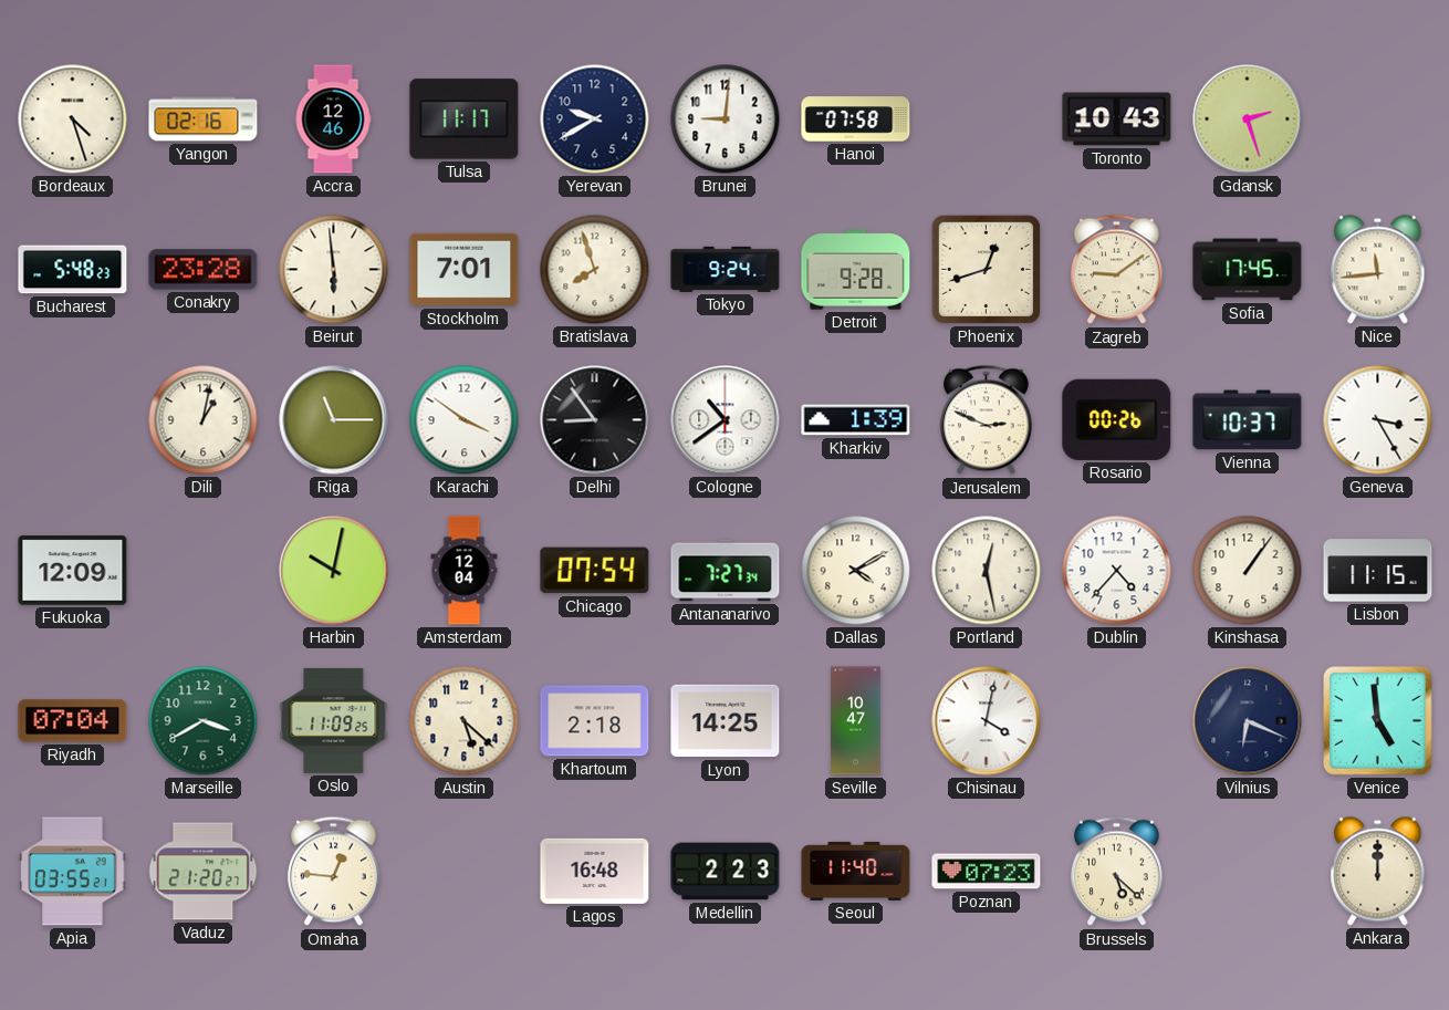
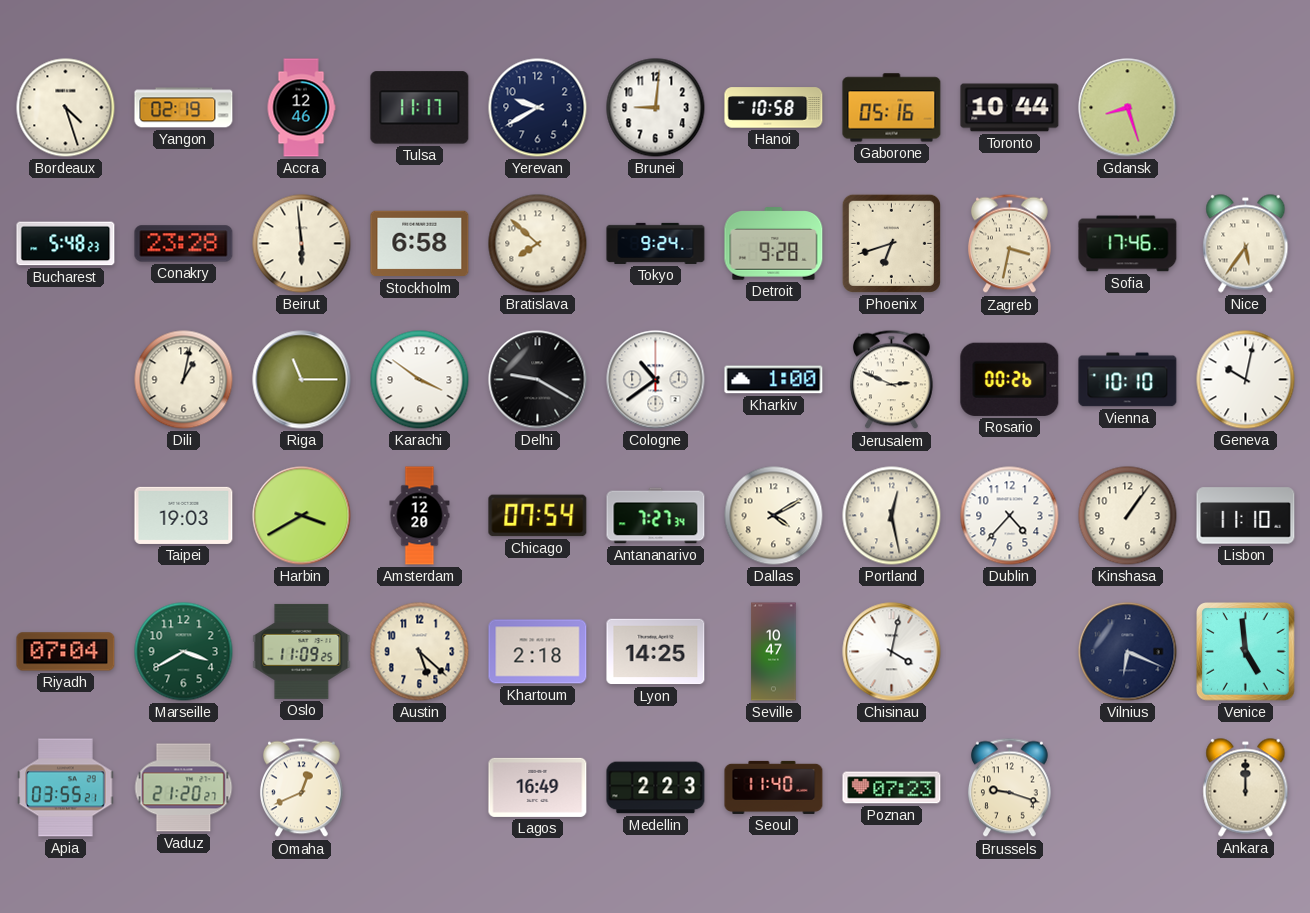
Yangon: 02:16 -> 02:19
Hanoi: 07:58 -> 10:58
Gaborone: none -> 05:16
Toronto: 10:43 -> 10:44
Gdansk: 2:27 -> 8:27
Stockholm: 7:01 -> 6:58
Bratislava: 7:57 -> 7:52
Phoenix: 12:42 -> 6:42
Zagreb: 9:09 -> 3:32
Sofia: 17:45 -> 17:46
Nice: 11:44 -> 5:36
Delhi: 8:54 -> 9:20
Kharkiv: 1:39 -> 1:00
Vienna: 10:37 -> 10:10
Geneva: 3:25 -> 10:02
Fukuoka: 12:09 -> none
Taipei: none -> 19:03
Harbin: 10:02 -> 3:40
Amsterdam: 12:04 -> 12:20
Lisbon: 11:15 -> 11:10
Omaha: 12:46 -> 12:41
Lagos: 16:48 -> 16:49
Brussels: 5:22 -> 9:18
